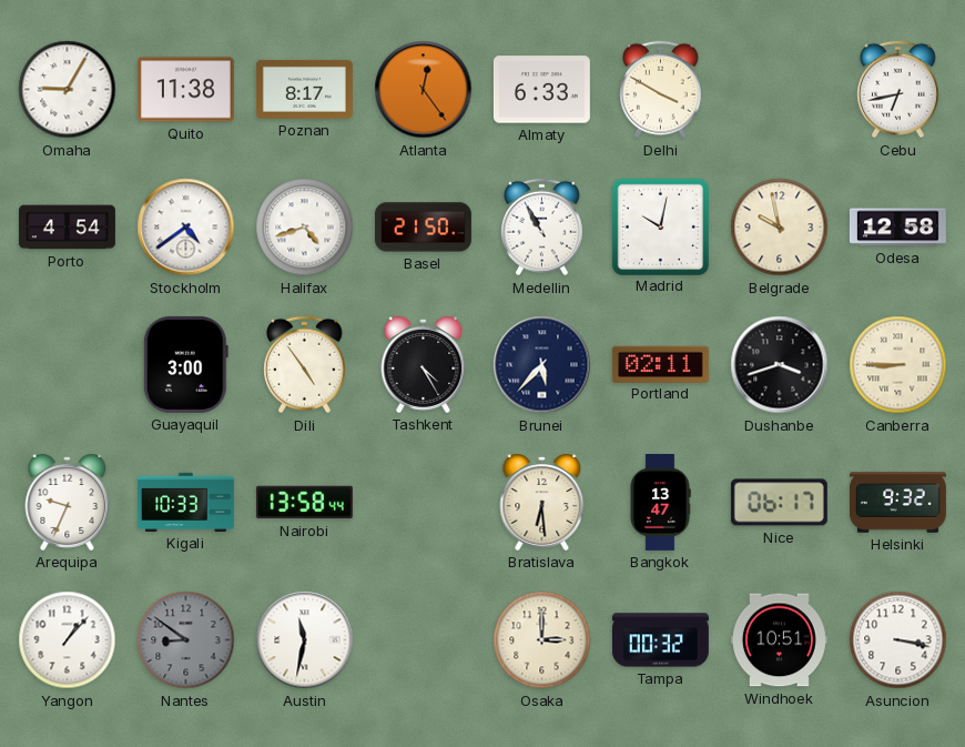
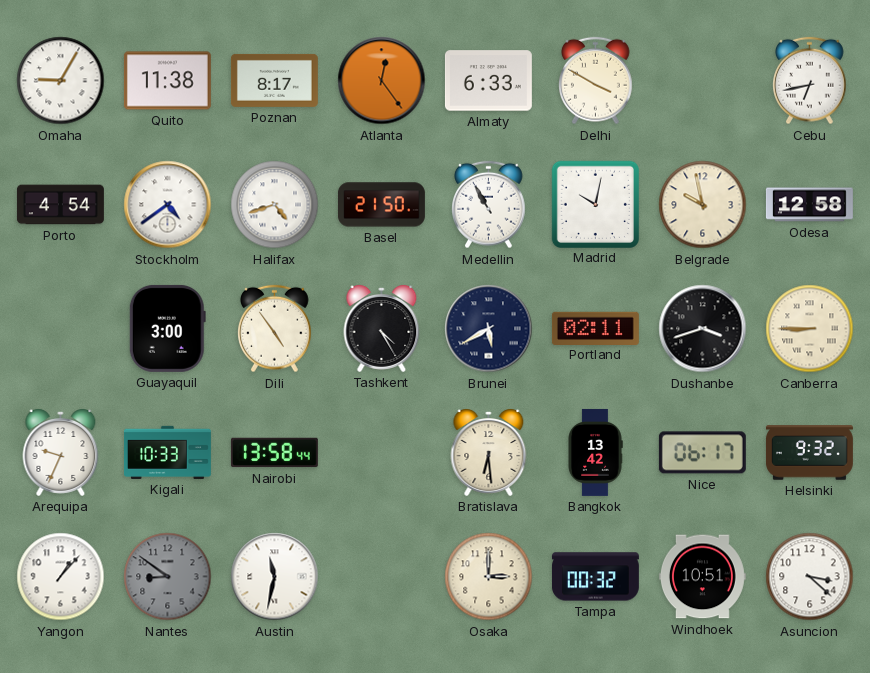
Brunei: 5:37 -> 5:40
Bangkok: 13:47 -> 13:42
Asuncion: 3:17 -> 3:22
